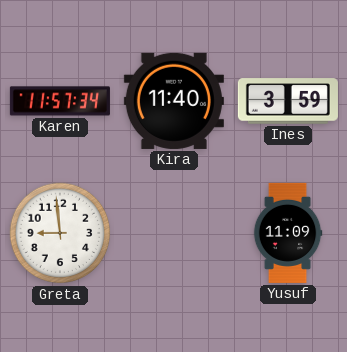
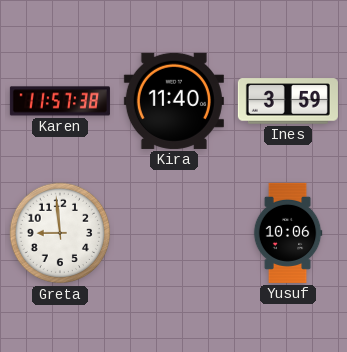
Karen: 11:57:34 -> 11:57:38
Yusuf: 11:09 -> 10:06
